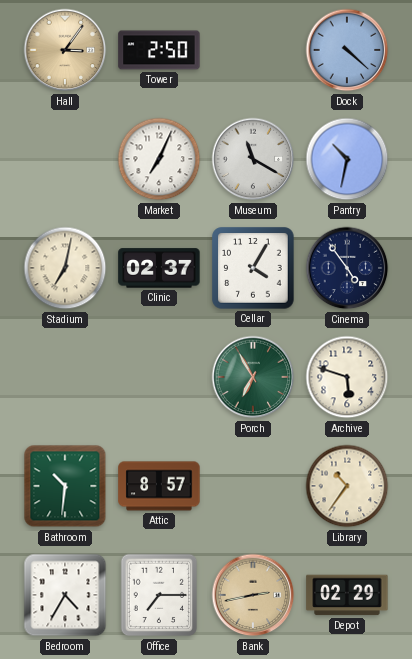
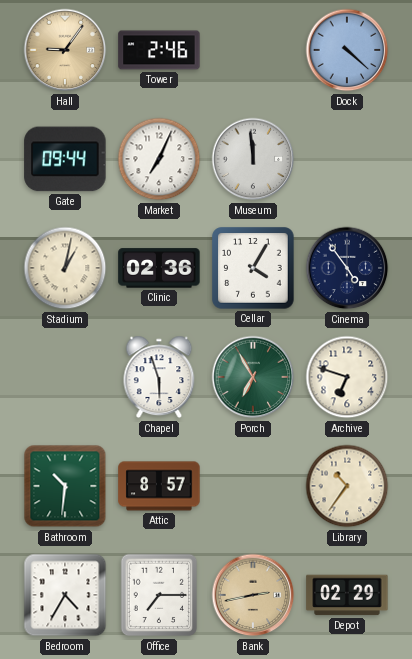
Hall: 3:06 -> 9:06
Tower: 2:50 -> 2:46
Gate: none -> 09:44
Museum: 11:20 -> 11:59
Pantry: 10:32 -> none
Stadium: 7:02 -> 1:02
Clinic: 02:37 -> 02:36
Chapel: none -> 5:57
Archive: 5:48 -> 6:48
